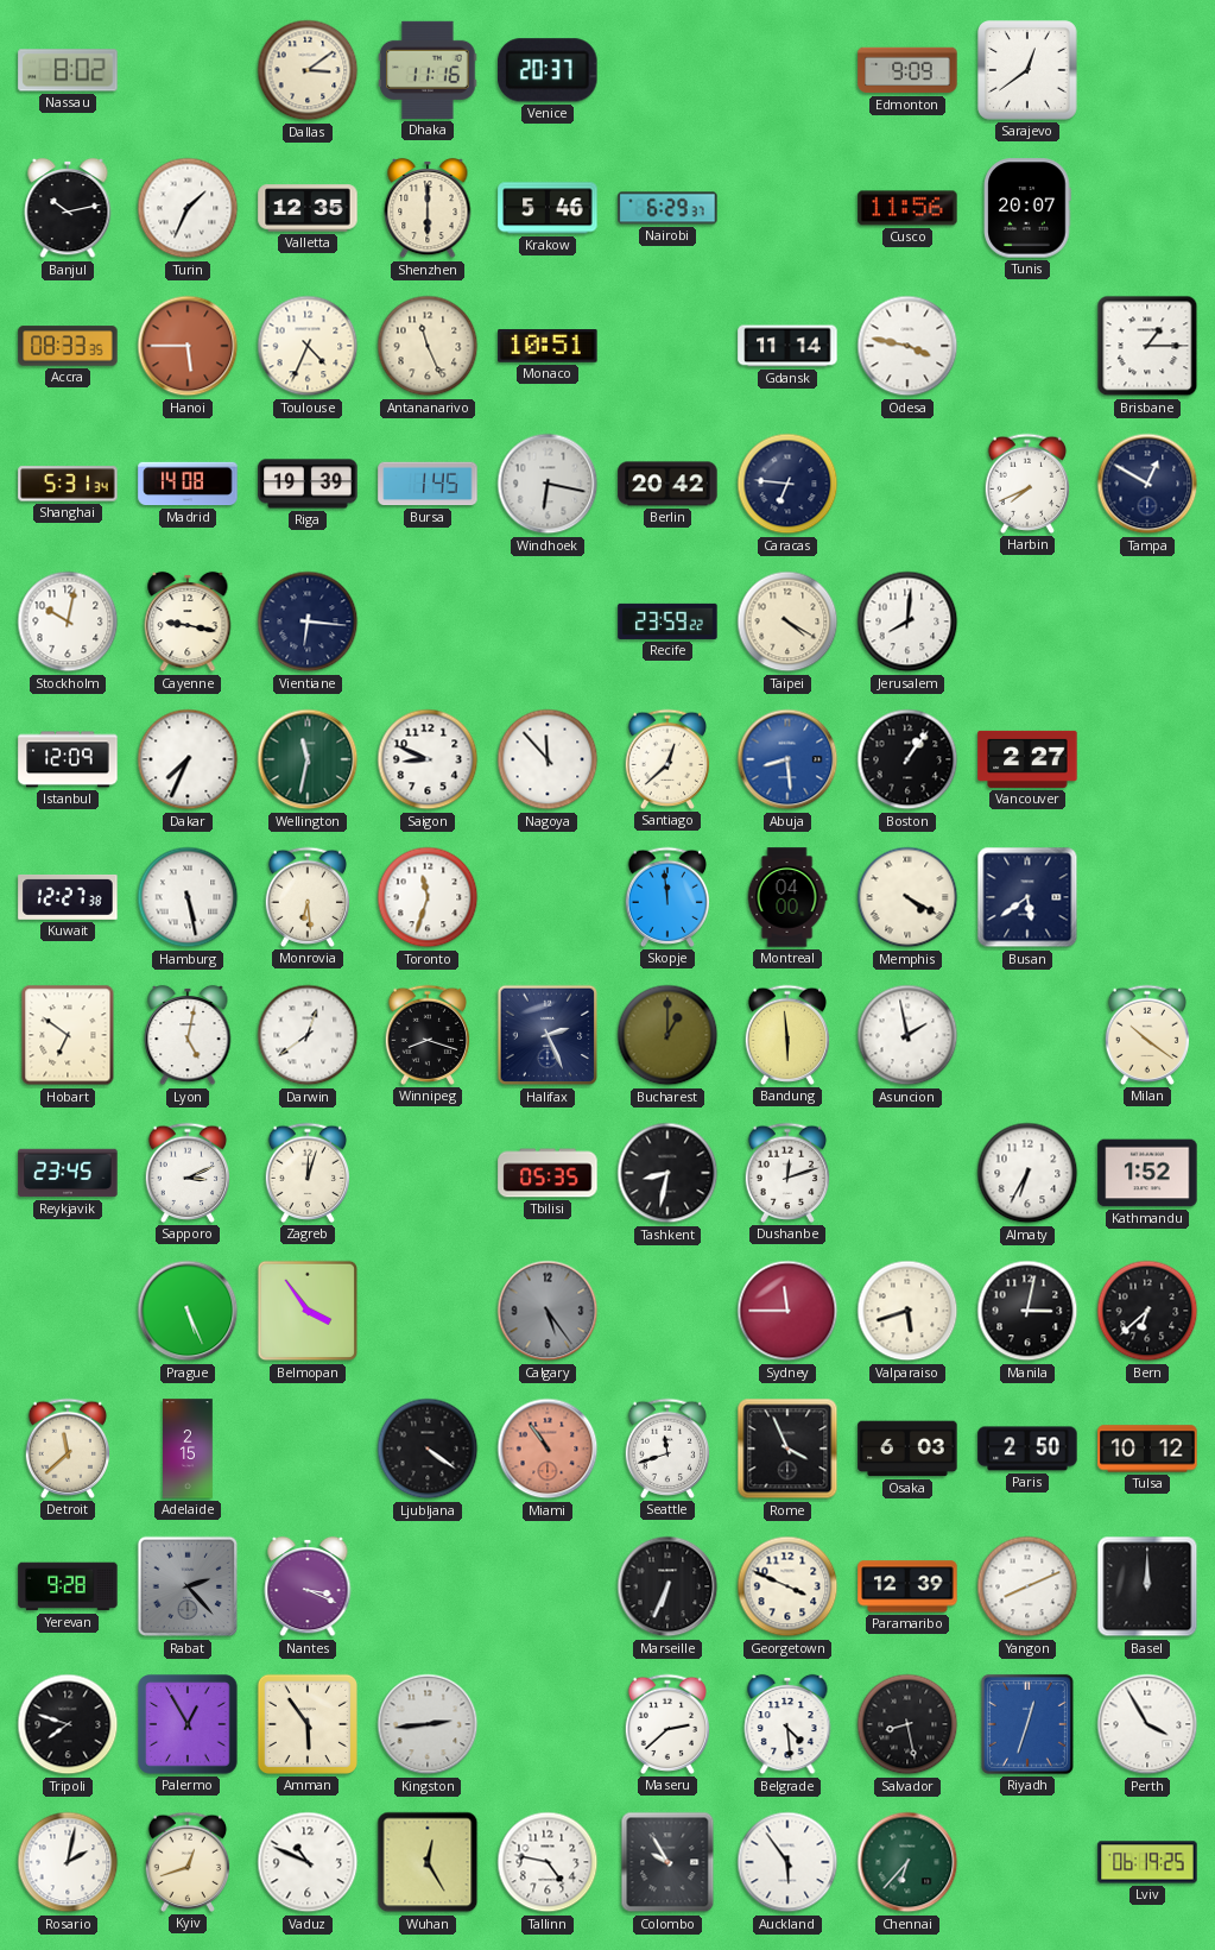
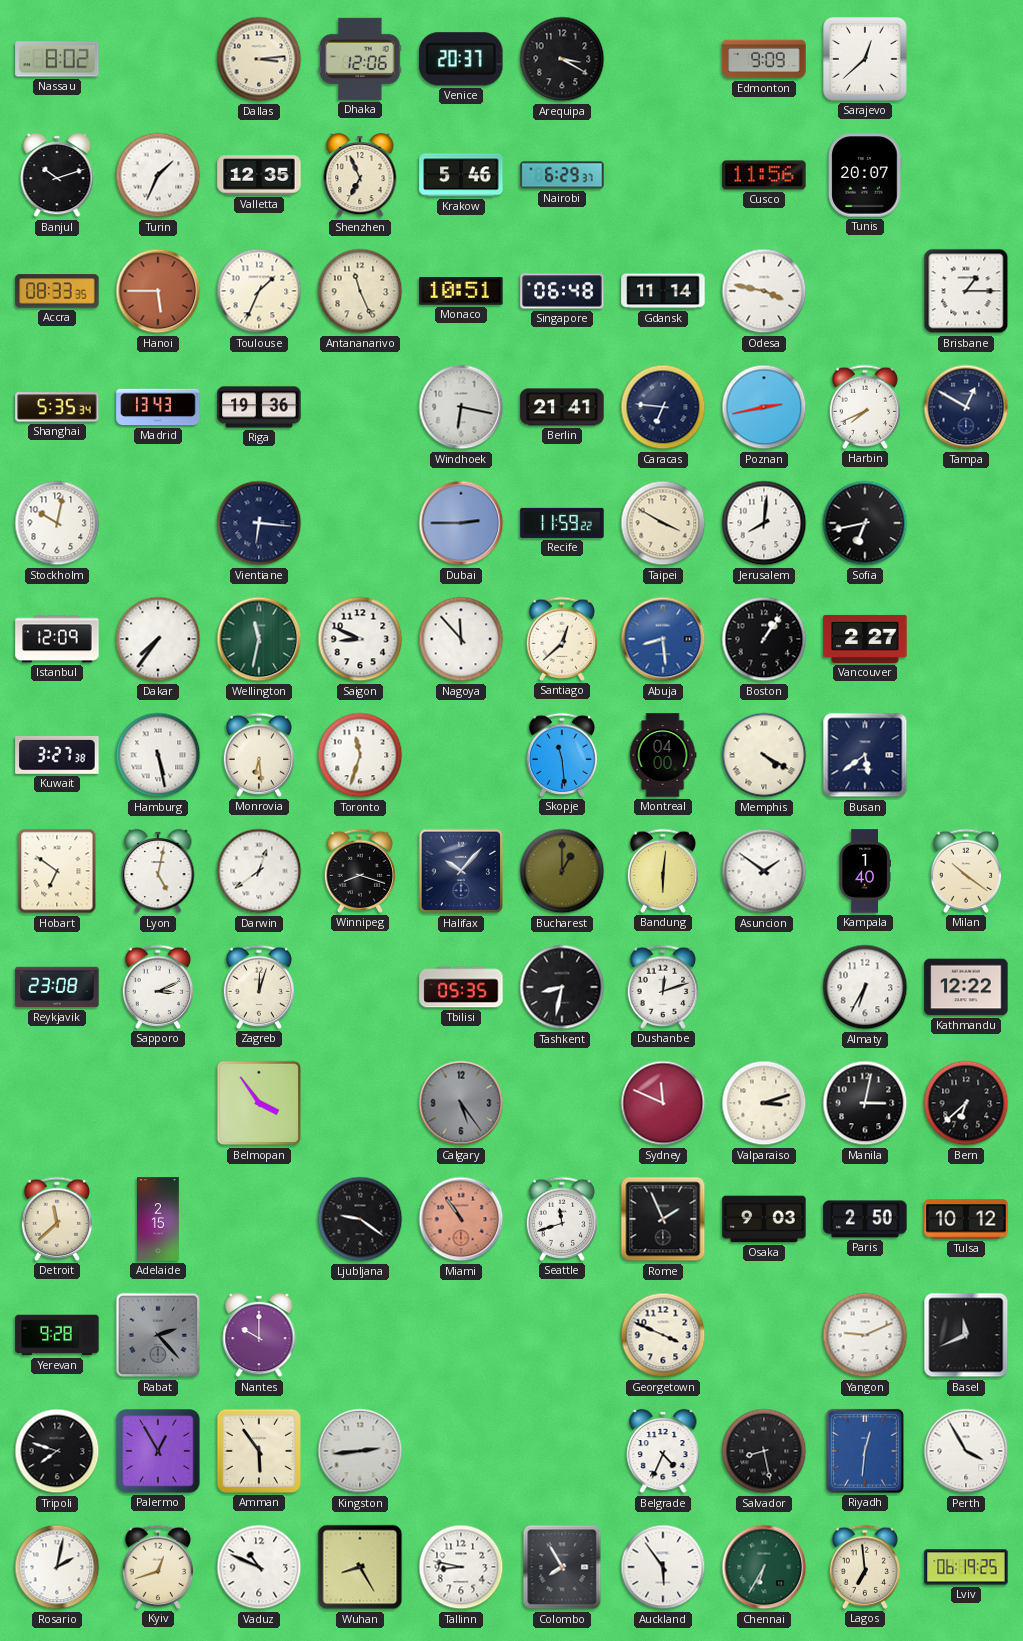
Dallas: 3:09 -> 3:14
Dhaka: 11:16 -> 12:06
Arequipa: none -> 3:20
Sarajevo: 12:39 -> 12:38
Banjul: 10:13 -> 10:12
Shenzhen: 6:00 -> 6:56
Toulouse: 4:34 -> 1:34
Singapore: none -> 06:48
Shanghai: 5:31 -> 5:35
Madrid: 14:08 -> 13:43
Riga: 19:39 -> 19:36
Bursa: 1:45 -> none
Berlin: 20:42 -> 21:41
Poznan: none -> 2:43
Cayenne: 9:17 -> none
Dubai: none -> 2:45
Recife: 23:59 -> 11:59
Taipei: 4:20 -> 3:50
Sofia: none -> 6:43
Dakar: 7:34 -> 7:36
Kuwait: 12:27 -> 3:27
Skopje: 11:59 -> 11:29
Halifax: 2:26 -> 10:07
Bandung: 5:59 -> 6:01
Asuncion: 1:58 -> 1:51
Kampala: none -> 1:40
Reykjavik: 23:45 -> 23:08
Kathmandu: 1:52 -> 12:22
Prague: 5:26 -> none
Sydney: 11:45 -> 11:49
Valparaiso: 5:42 -> 3:12
Ljubljana: 4:21 -> 9:21
Rome: 3:56 -> 1:56
Osaka: 6:03 -> 9:03
Nantes: 3:19 -> 10:00
Marseille: 6:34 -> none
Paramaribo: 12:39 -> none
Yangon: 8:11 -> 9:11
Basel: 12:00 -> 11:41
Maseru: 2:38 -> none
Belgrade: 4:29 -> 4:34
Riyadh: 12:33 -> 12:31
Wuhan: 12:25 -> 8:25
Tallinn: 4:47 -> 8:47
Colombo: 9:55 -> 7:55
Chennai: 6:37 -> 6:35
Lagos: none -> 6:59
